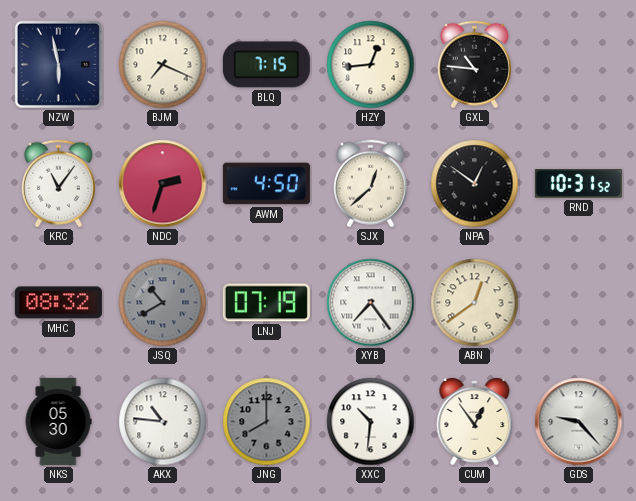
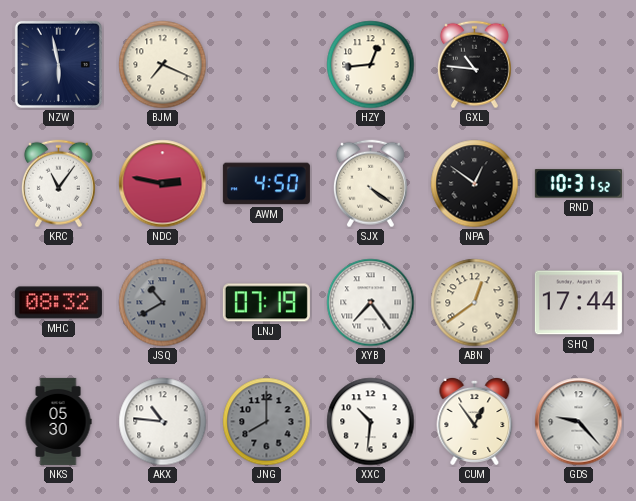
BLQ: 7:15 -> none
NDC: 2:33 -> 2:47
SJX: 12:38 -> 4:21
SHQ: none -> 17:44
